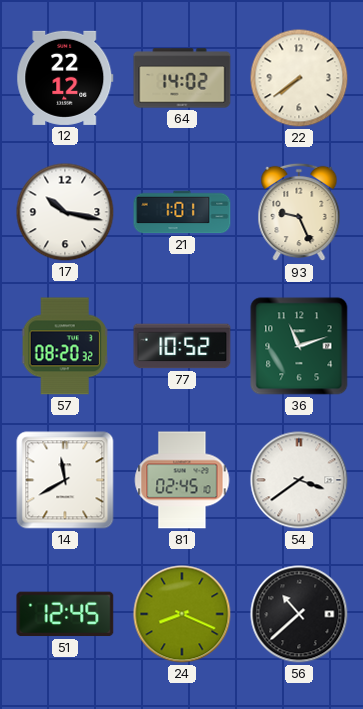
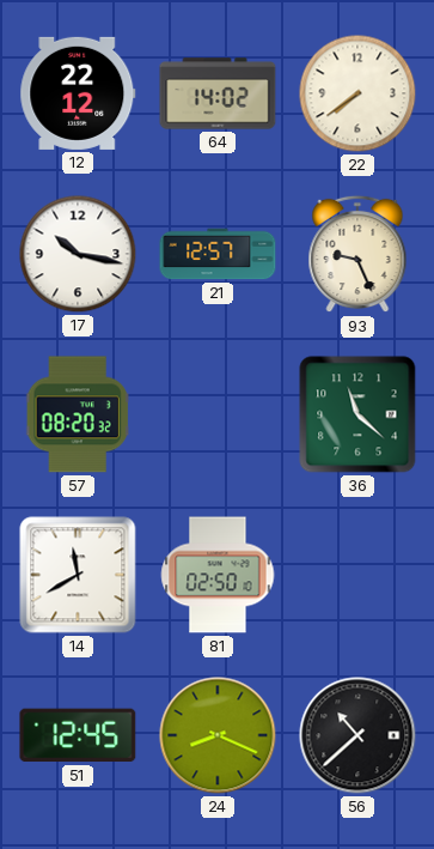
21: 1:01 -> 12:57
77: 10:52 -> none
36: 11:12 -> 11:22
81: 02:45 -> 02:50
54: 3:39 -> none
